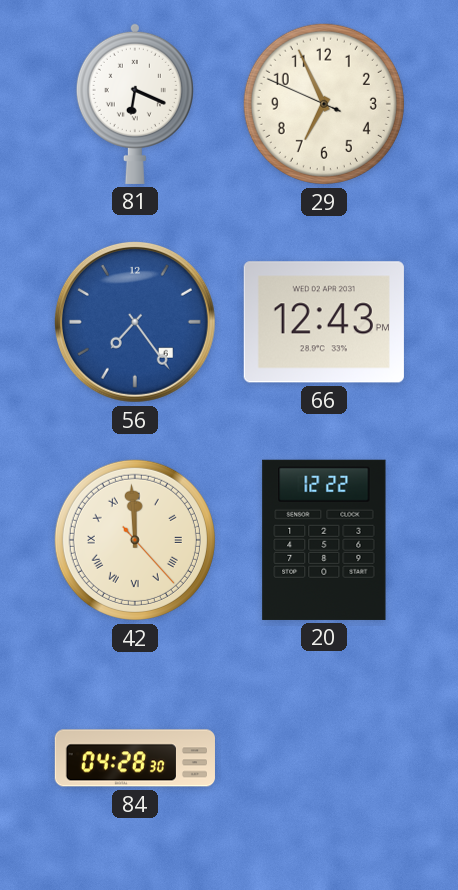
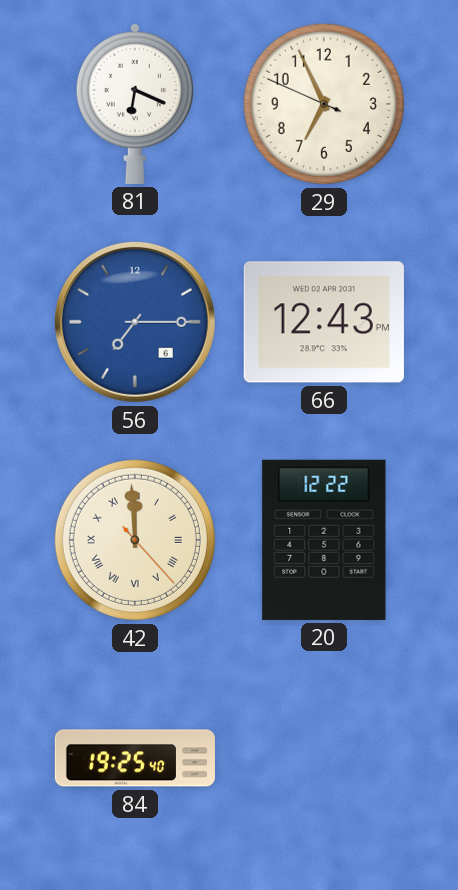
56: 7:24 -> 7:15
84: 04:28 -> 19:25
